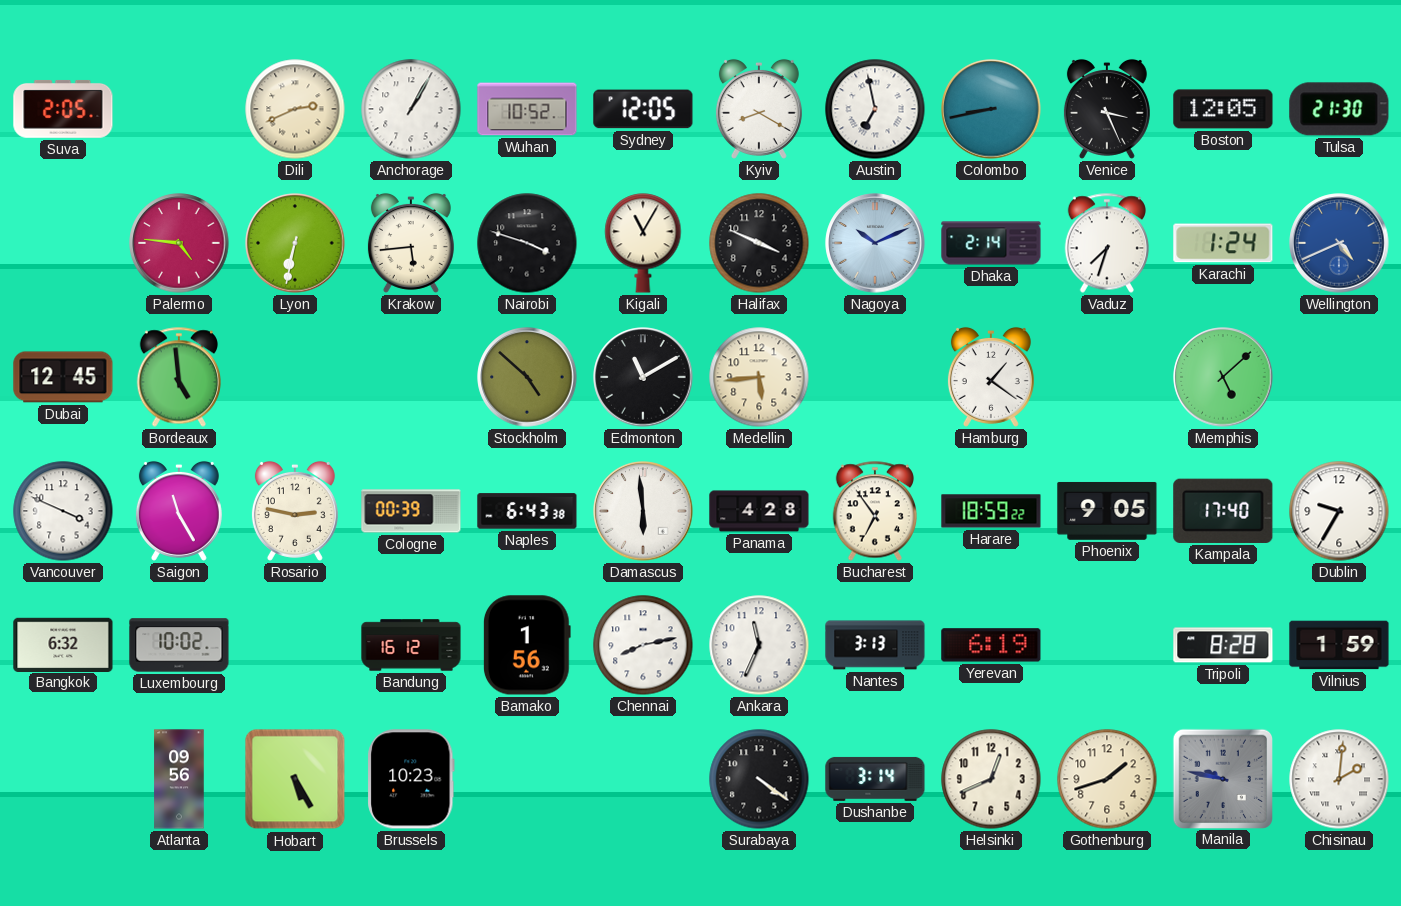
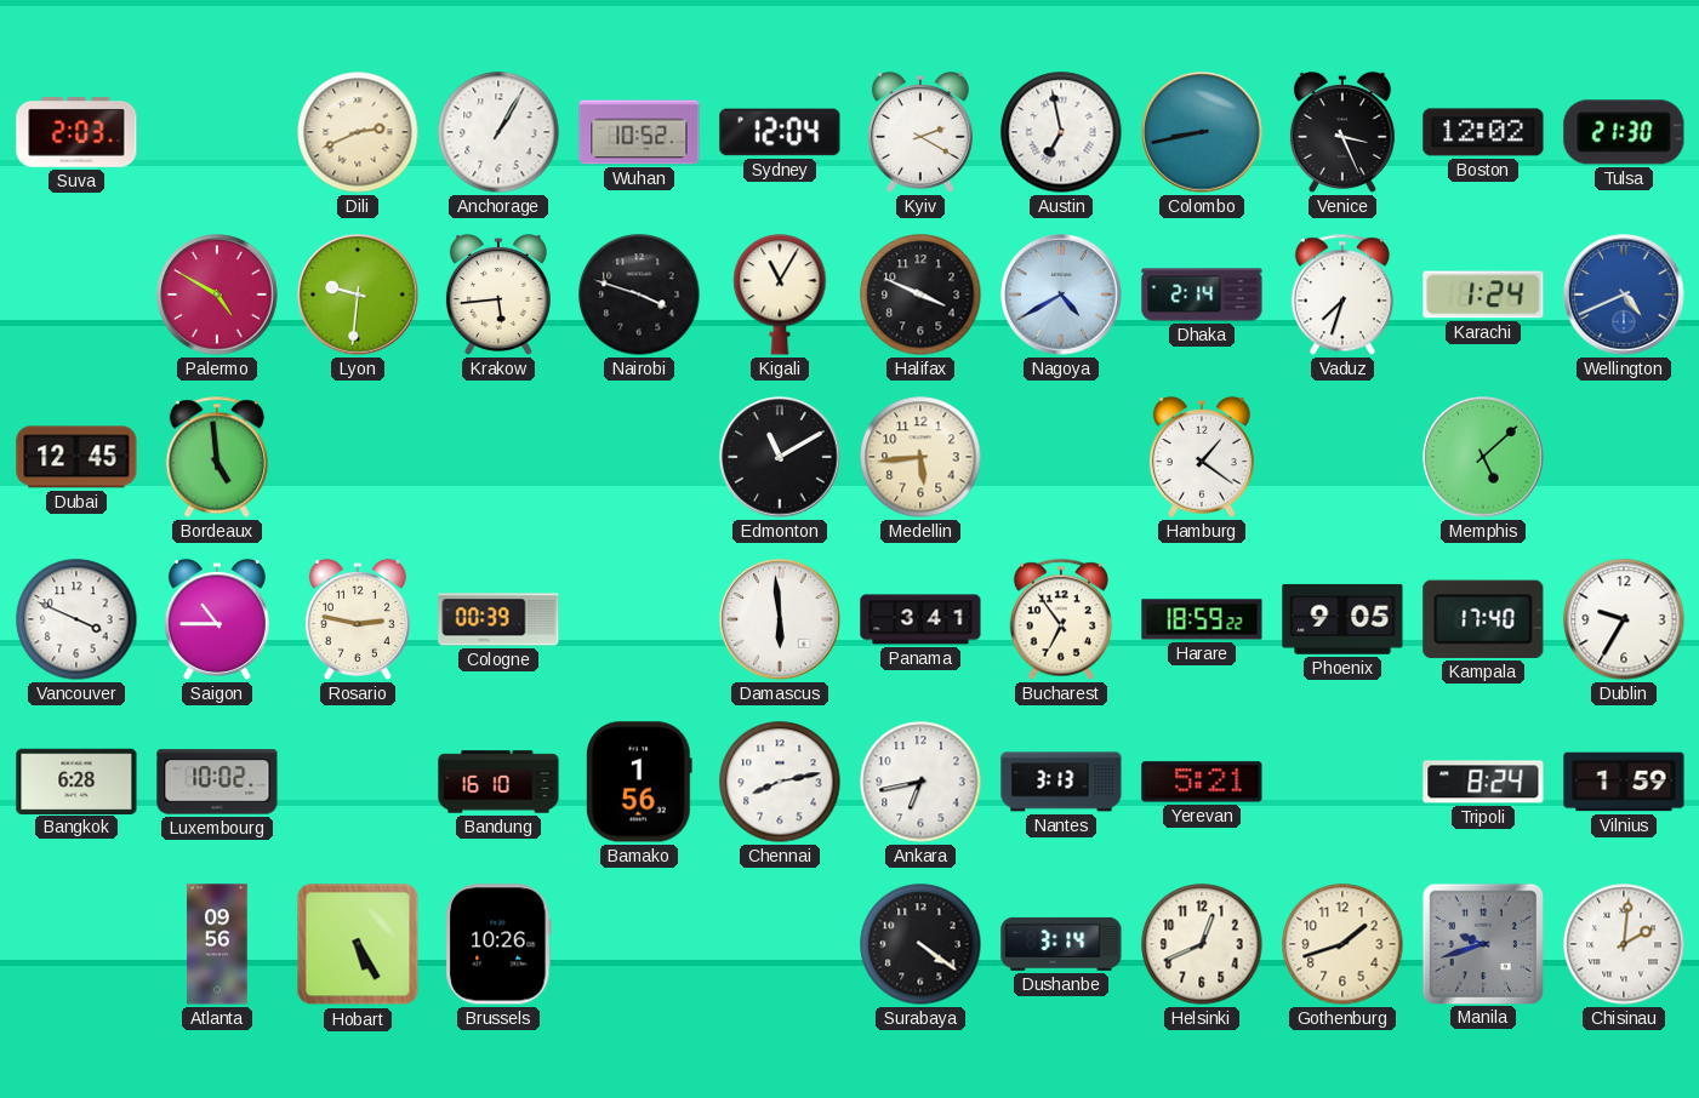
Suva: 2:05 -> 2:03
Sydney: 12:05 -> 12:04
Kyiv: 8:20 -> 2:20
Boston: 12:05 -> 12:02
Palermo: 4:46 -> 4:50
Lyon: 6:32 -> 9:31
Nagoya: 10:11 -> 4:40
Stockholm: 4:52 -> none
Saigon: 11:25 -> 10:45
Naples: 6:43 -> none
Panama: 4:28 -> 3:41
Bangkok: 6:32 -> 6:28
Bandung: 16:12 -> 16:10
Ankara: 11:34 -> 6:43
Yerevan: 6:19 -> 5:21
Tripoli: 8:28 -> 8:24
Brussels: 10:23 -> 10:26
Manila: 9:47 -> 9:42
